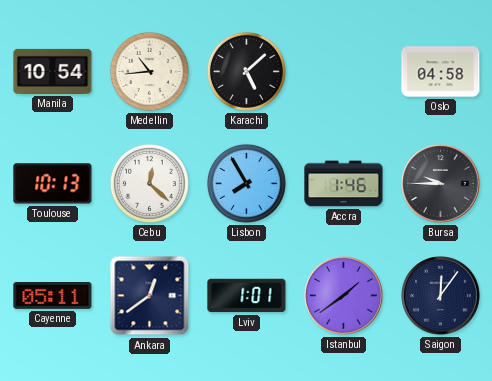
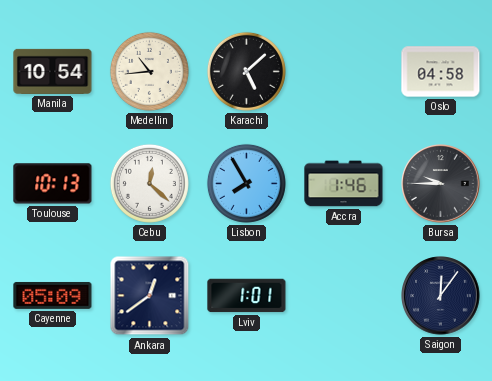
Cayenne: 05:11 -> 05:09
Istanbul: 1:39 -> none
